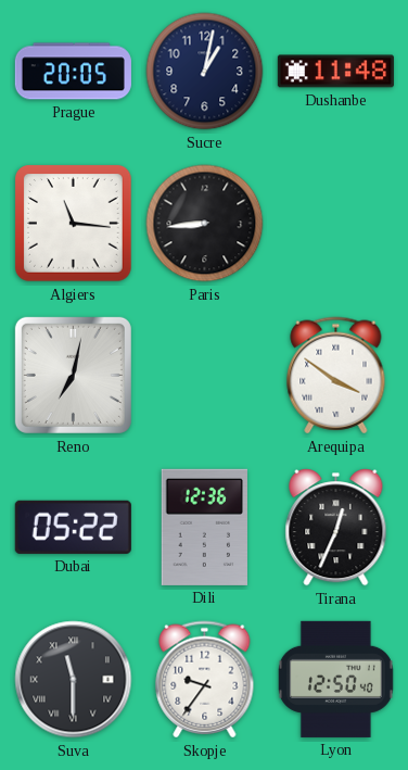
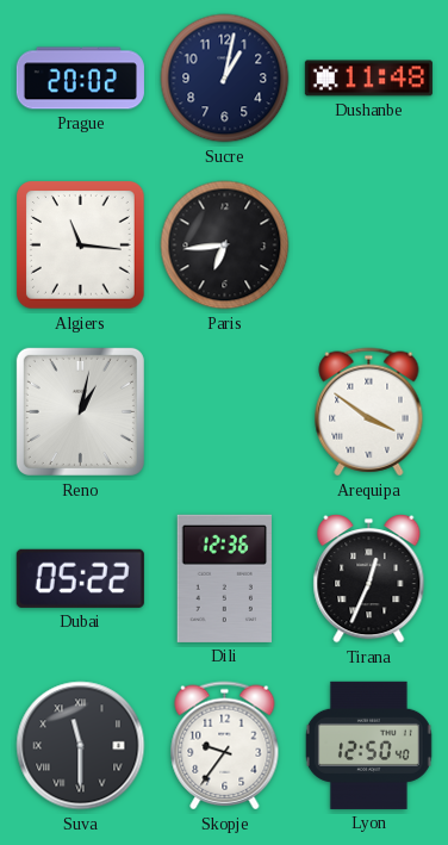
Prague: 20:05 -> 20:02
Paris: 8:44 -> 6:44
Reno: 7:02 -> 1:02
